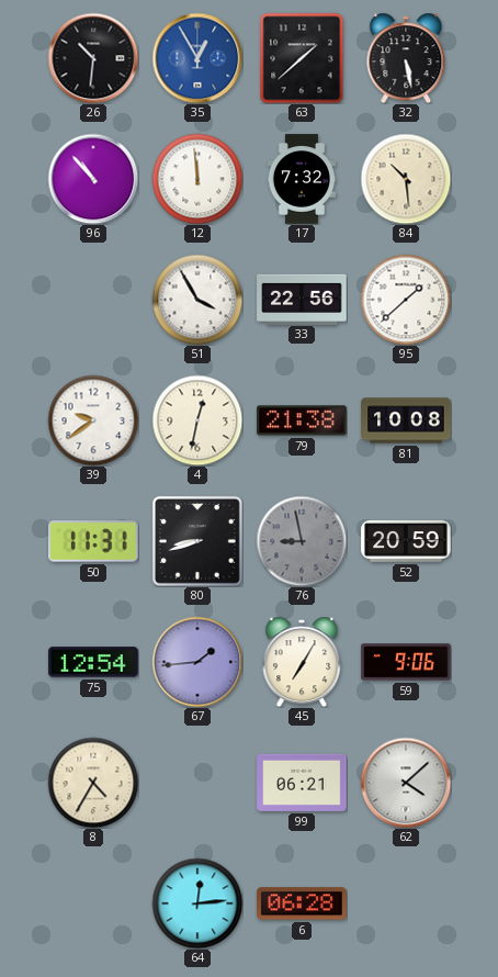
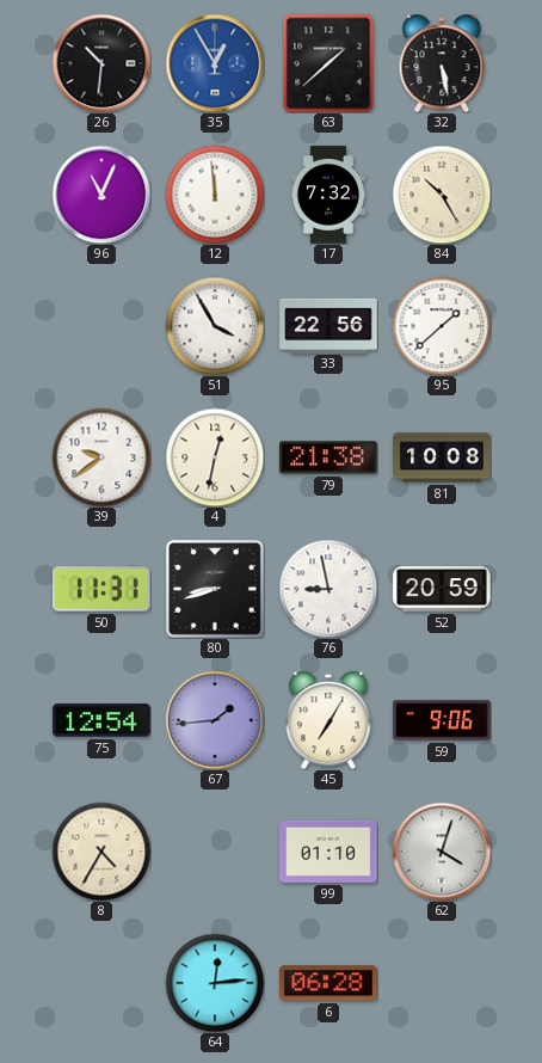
96: 10:53 -> 11:04
84: 10:29 -> 10:25
76 dial: grey -> white
99: 06:21 -> 01:10
62: 4:08 -> 4:03
